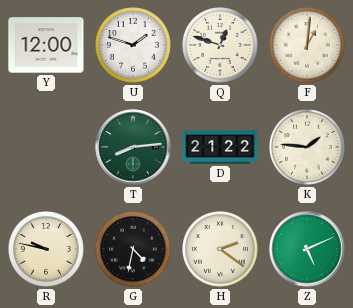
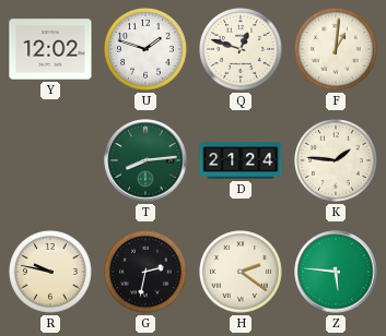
Y: 12:00 -> 12:02
D: 21:22 -> 21:24
G: 4:32 -> 2:32
Z: 5:11 -> 5:46
